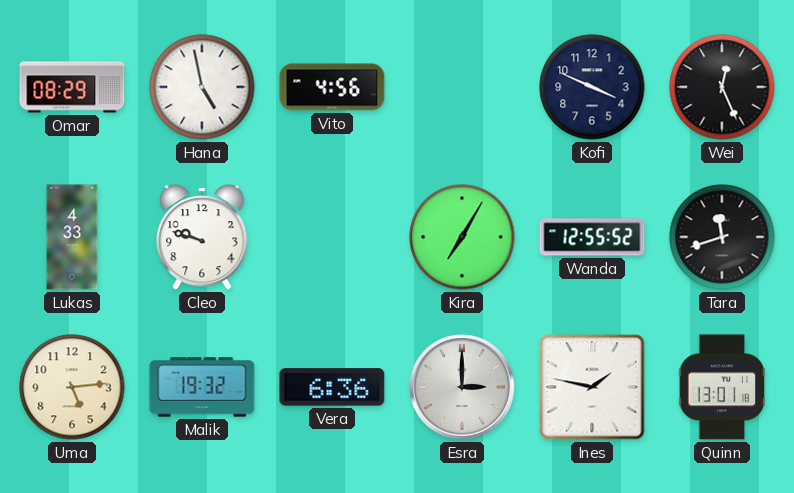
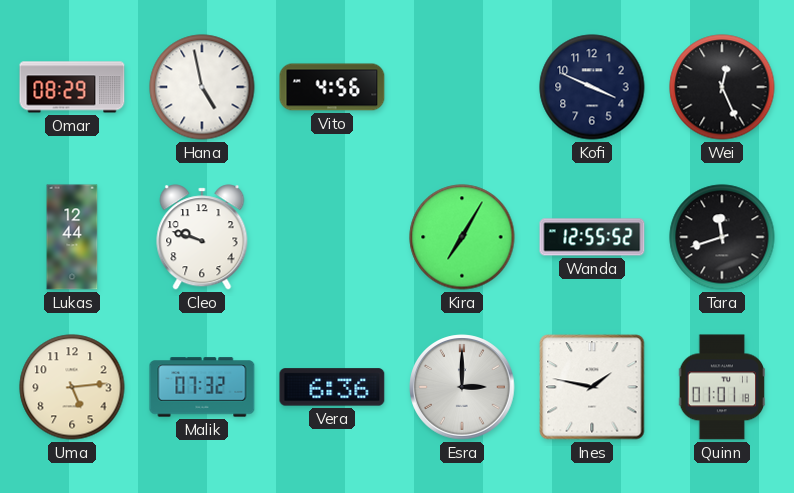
Lukas: 4:33 -> 12:44
Malik: 19:32 -> 07:32
Quinn: 13:01 -> 01:01
